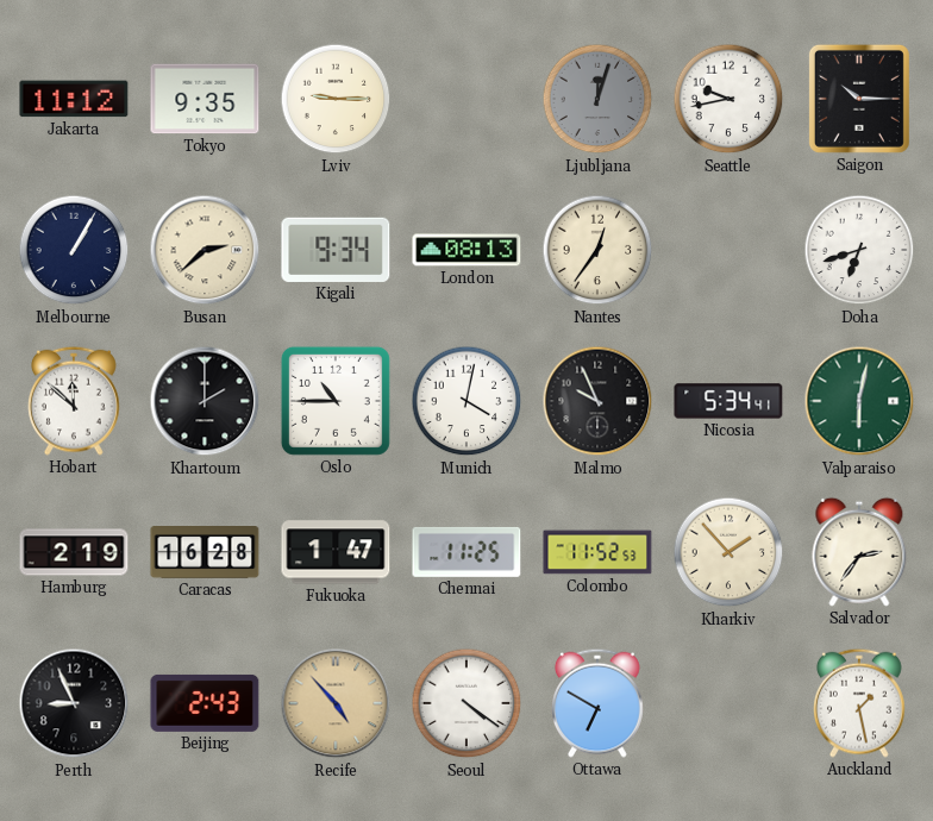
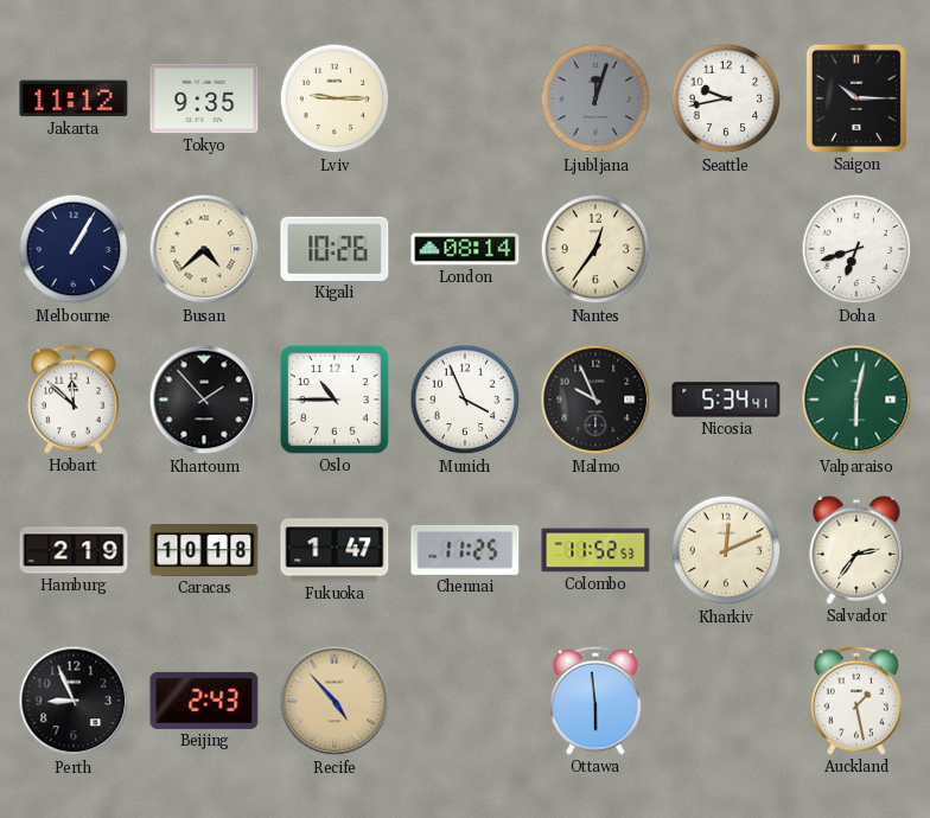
Busan: 2:38 -> 4:38
Kigali: 9:34 -> 10:26
London: 08:13 -> 08:14
Khartoum: 2:00 -> 1:53
Munich: 4:02 -> 3:56
Caracas: 16:28 -> 10:18
Kharkiv: 1:53 -> 12:11
Seoul: 4:21 -> none
Ottawa: 6:50 -> 5:59
